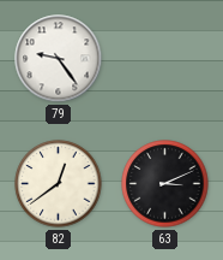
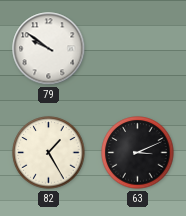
79: 9:24 -> 9:51
82: 12:39 -> 1:25
